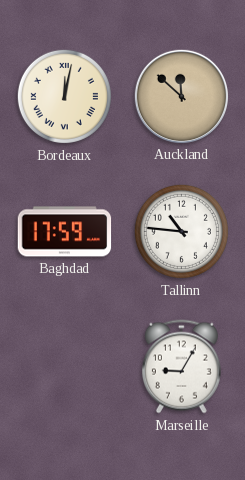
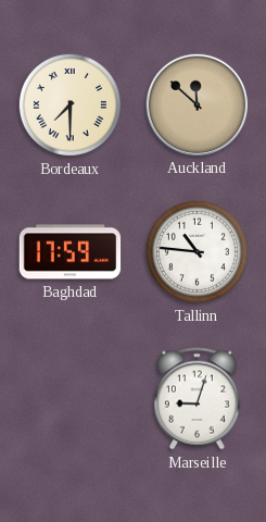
Bordeaux: 12:02 -> 7:30
Marseille: 9:05 -> 9:03
